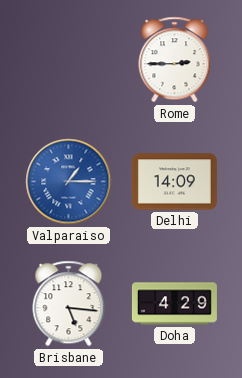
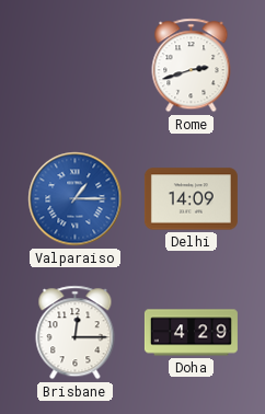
Rome: 2:45 -> 2:42
Brisbane: 5:16 -> 12:15
